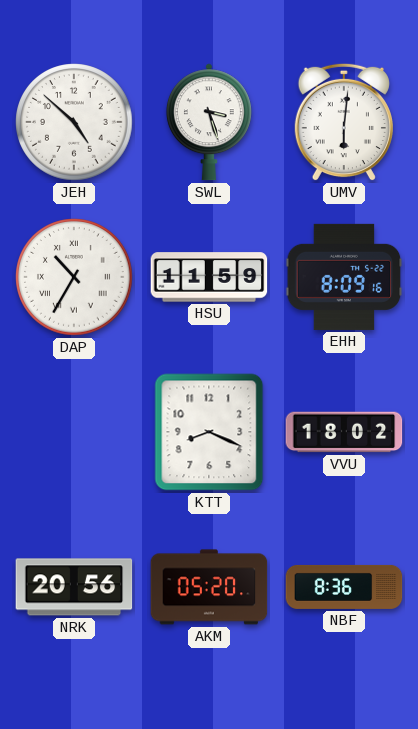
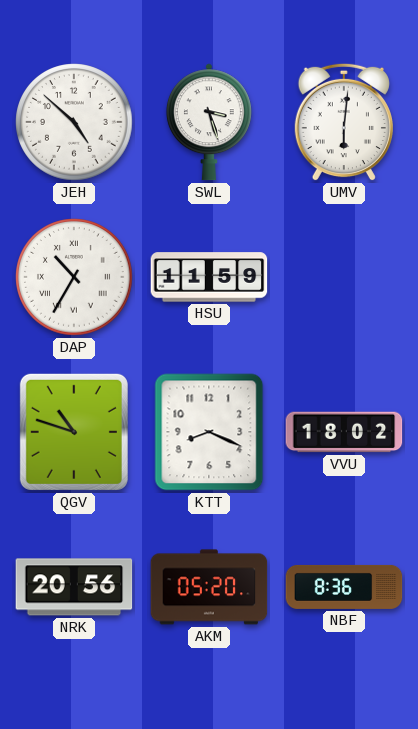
EHH: 8:09 -> none
QGV: none -> 10:48
